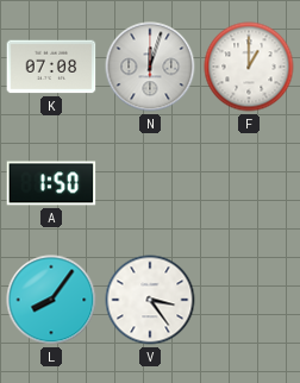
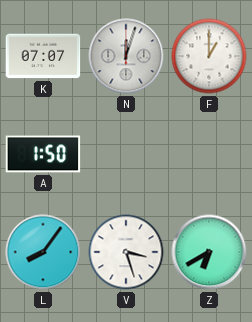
K: 07:08 -> 07:07
V: 3:24 -> 3:27
Z: none -> 6:40
